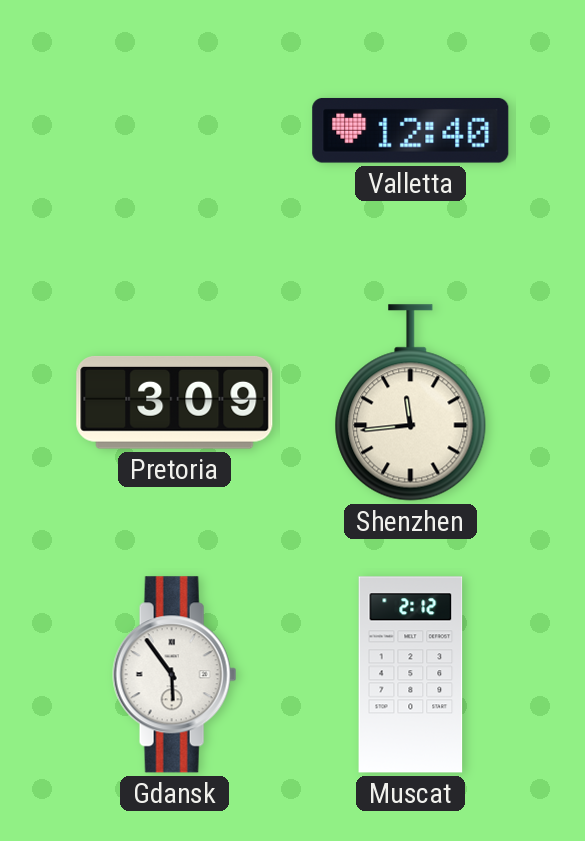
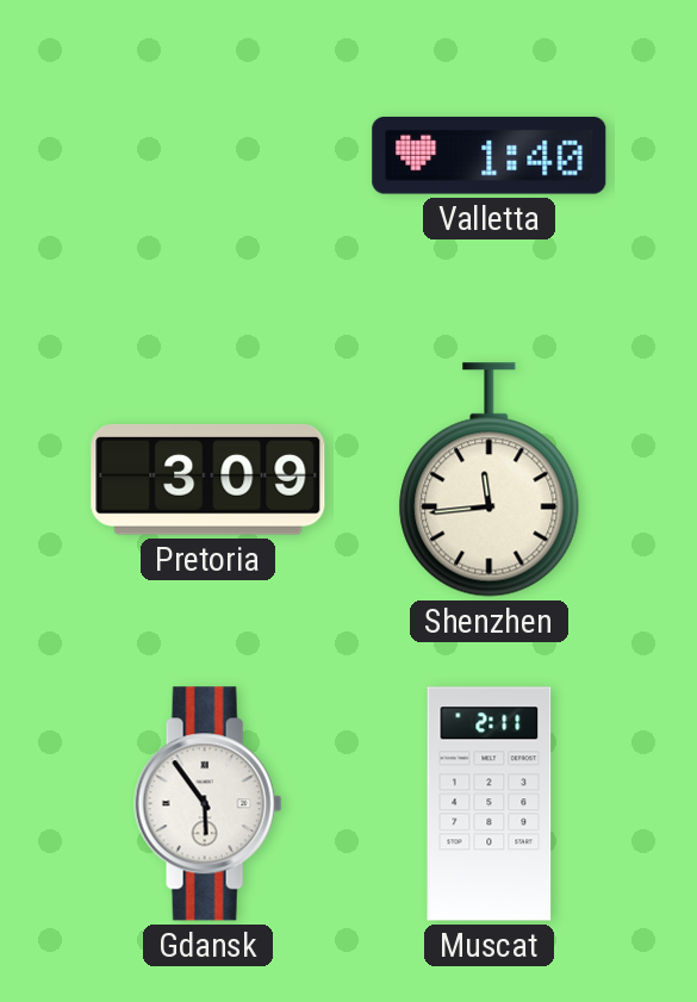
Valletta: 12:40 -> 1:40
Muscat: 2:12 -> 2:11
